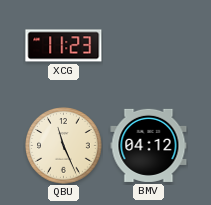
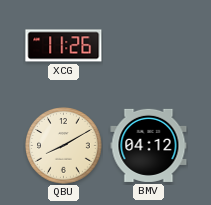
XCG: 11:23 -> 11:26
QBU: 11:26 -> 8:10
